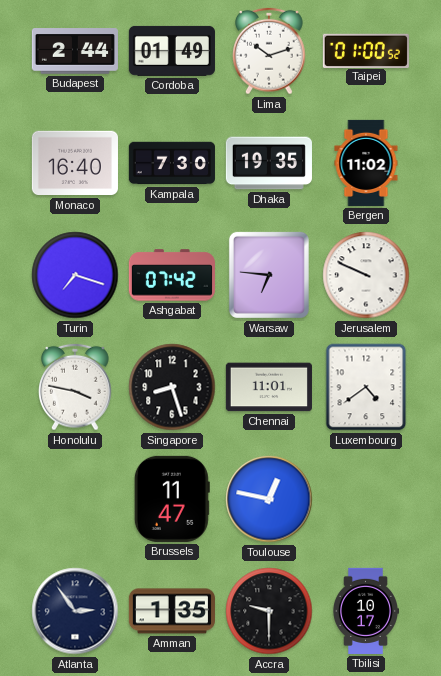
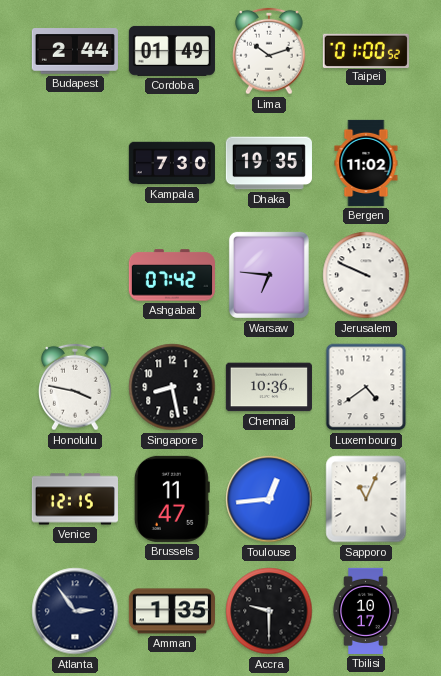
Monaco: 16:40 -> none
Turin: 7:18 -> none
Singapore: 8:27 -> 8:28
Chennai: 11:01 -> 10:36
Venice: none -> 12:15
Toulouse: 12:47 -> 12:44
Sapporo: none -> 11:04
